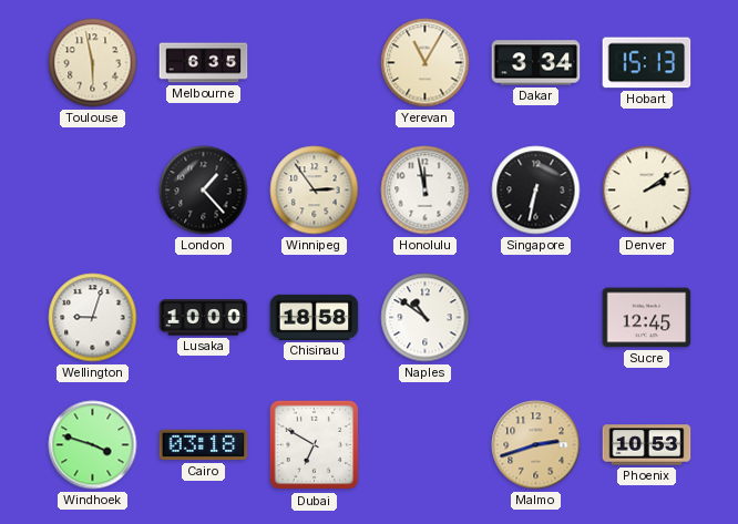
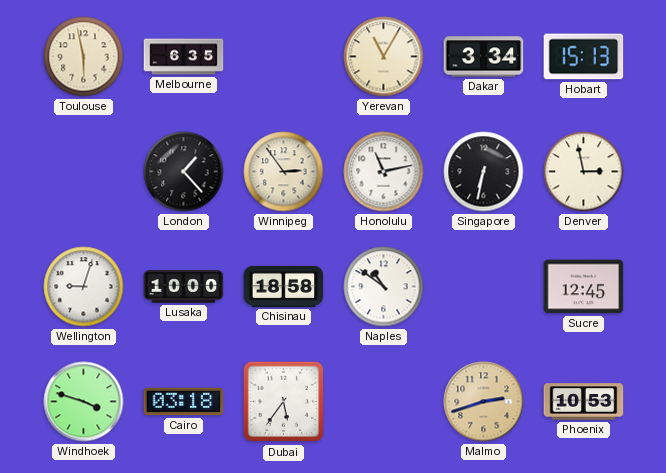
Honolulu: 11:58 -> 11:13
Denver: 2:09 -> 2:58
Dubai: 6:50 -> 5:36
